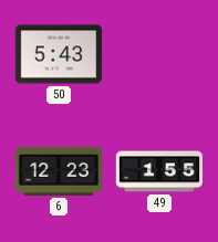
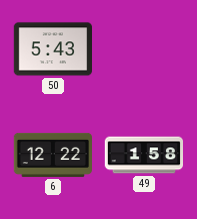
6: 12:23 -> 12:22
49: 1:55 -> 1:58
